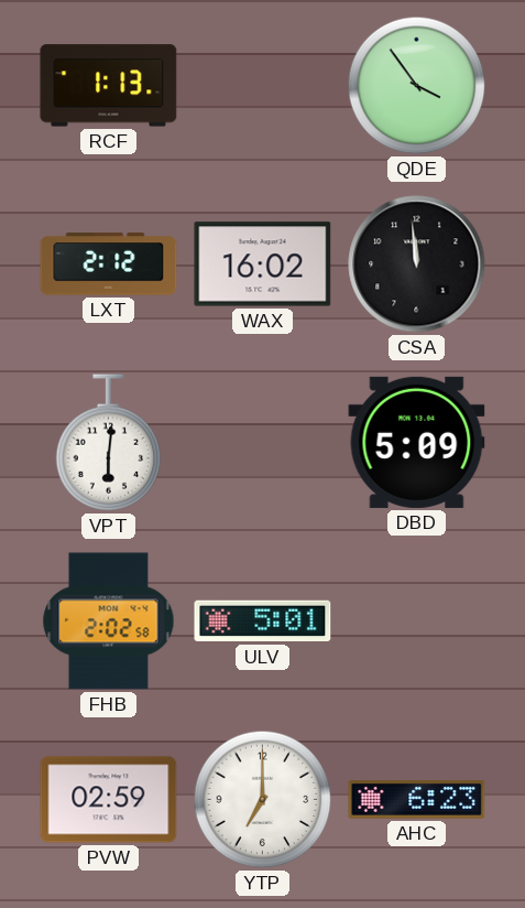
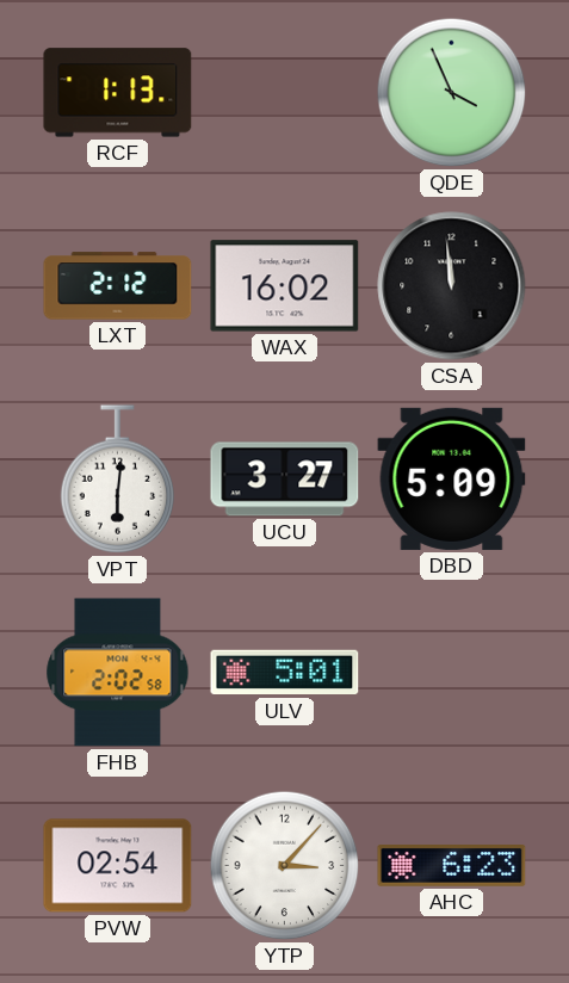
QDE: 3:54 -> 3:56
UCU: none -> 3:27
PVW: 02:59 -> 02:54
YTP: 7:00 -> 3:07
